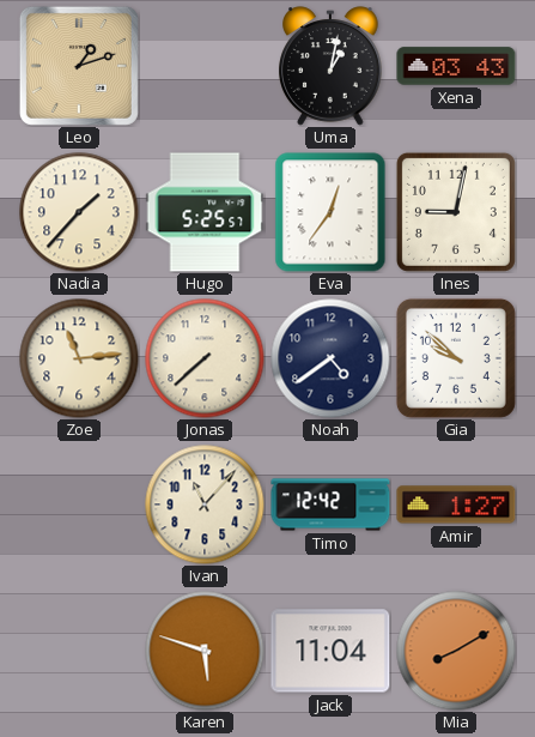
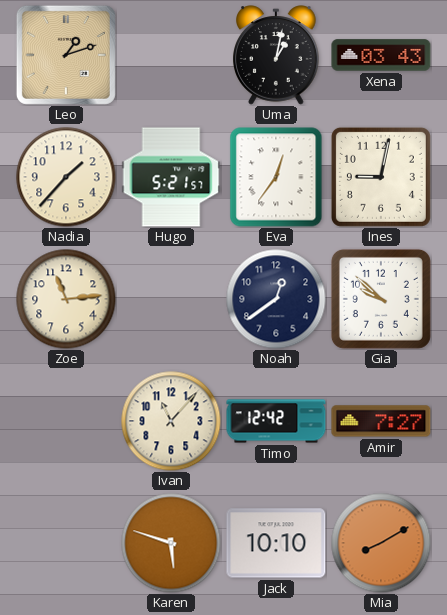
Hugo: 5:25 -> 5:21
Jonas: 7:38 -> none
Noah: 4:39 -> 12:39
Amir: 1:27 -> 7:27
Jack: 11:04 -> 10:10
